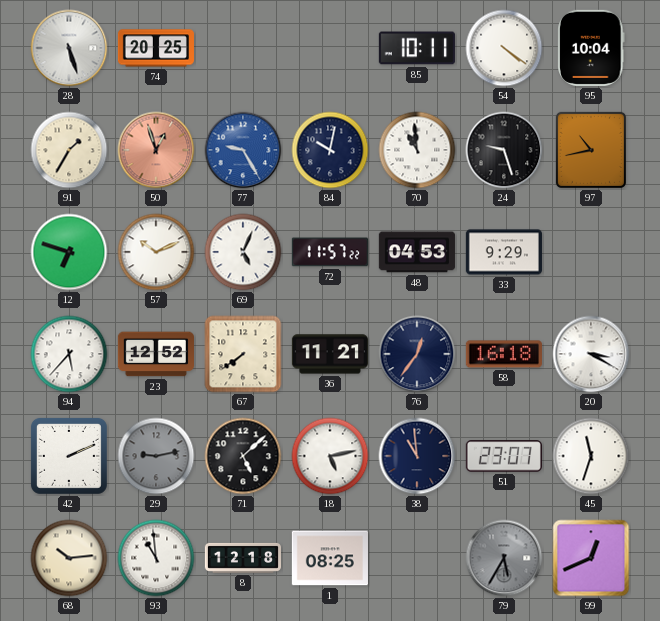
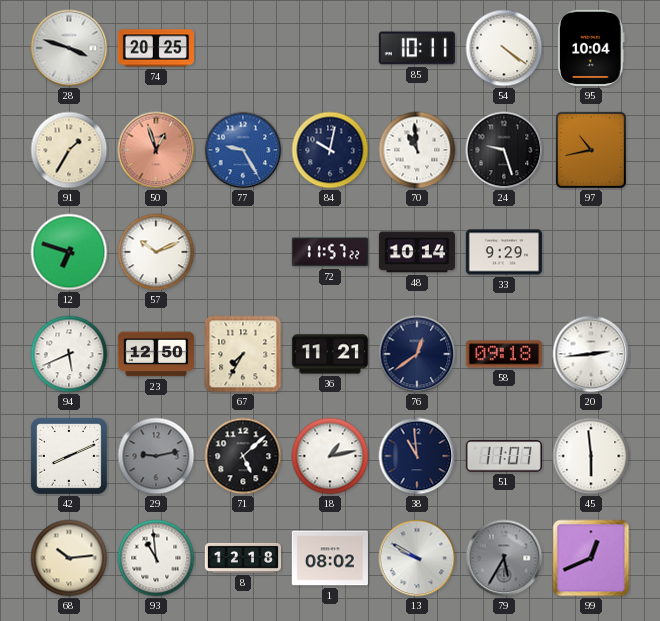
28: 5:27 -> 3:48
69: 5:04 -> none
48: 04:53 -> 10:14
94: 5:37 -> 5:41
23: 12:52 -> 12:50
67: 7:39 -> 7:35
76: 12:36 -> 12:39
58: 16:18 -> 09:18
20: 3:20 -> 2:44
42: 2:11 -> 8:11
18: 5:13 -> 1:13
51: 23:07 -> 11:07
45: 11:33 -> 5:59
1: 08:25 -> 08:02
13: none -> 9:50
